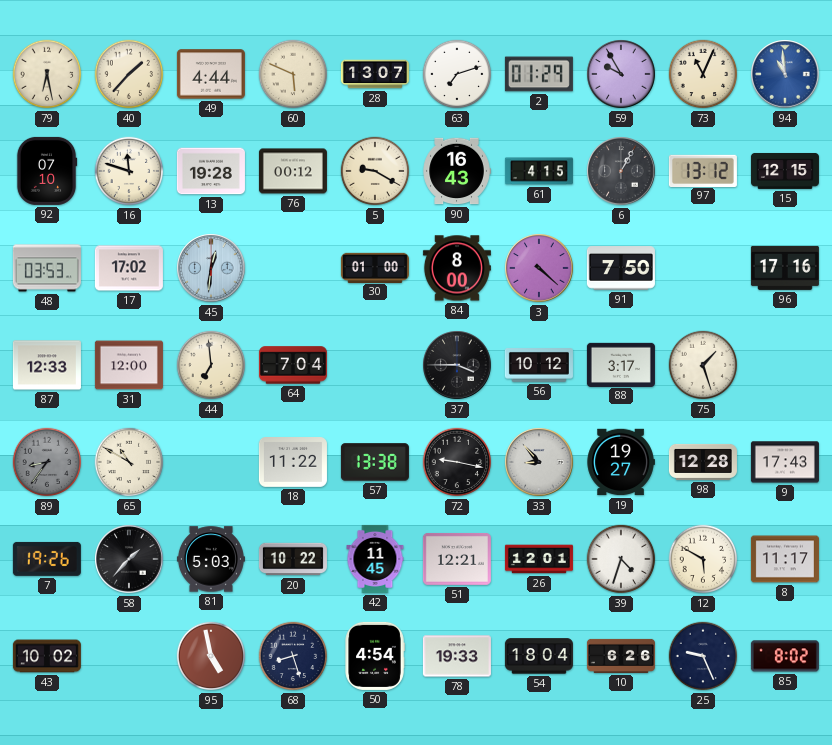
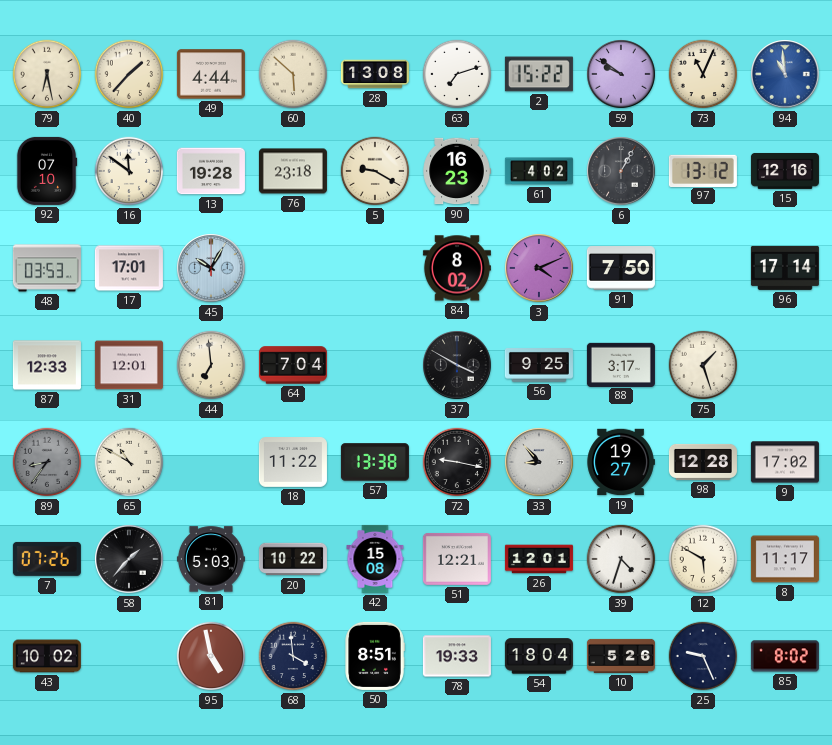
60: 5:49 -> 5:52
28: 13:07 -> 13:08
2: 01:29 -> 15:22
59: 9:55 -> 9:51
16: 11:48 -> 11:51
76: 00:12 -> 23:18
90: 16:43 -> 16:23
61: 4:15 -> 4:02
15: 12:15 -> 12:16
17: 17:02 -> 17:01
45: 12:31 -> 10:05
30: 01:00 -> none
84: 8:00 -> 8:02
3: 4:22 -> 4:11
96: 17:16 -> 17:14
31: 12:00 -> 12:01
37: 3:45 -> 3:50
56: 10:12 -> 9:25
9: 17:43 -> 17:02
7: 19:26 -> 07:26
42: 11:45 -> 15:08
68: 8:27 -> 3:59
50: 4:54 -> 8:51
10: 6:26 -> 5:26
